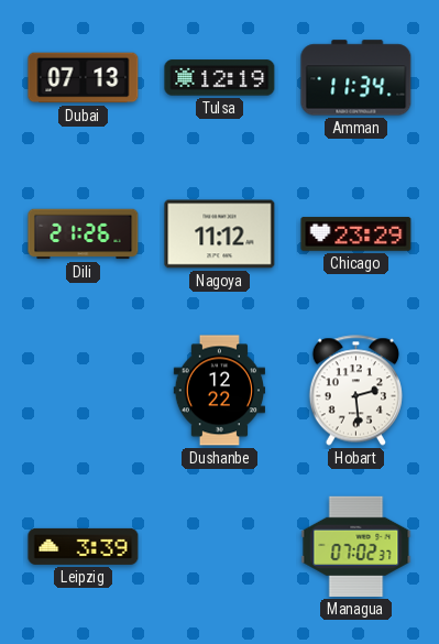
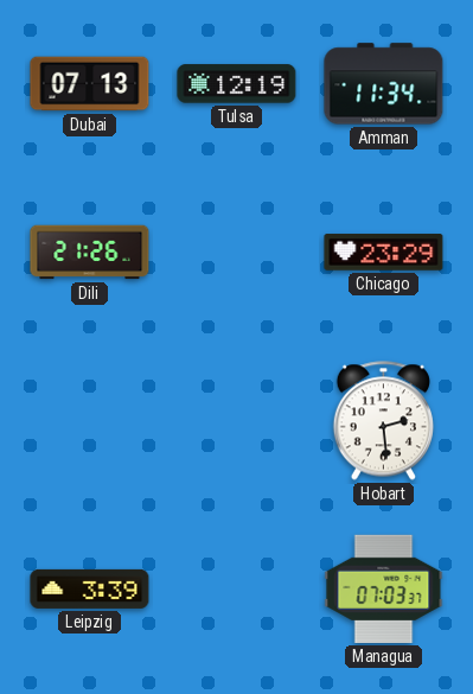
Nagoya: 11:12 -> none
Dushanbe: 12:22 -> none
Managua: 07:02 -> 07:03
